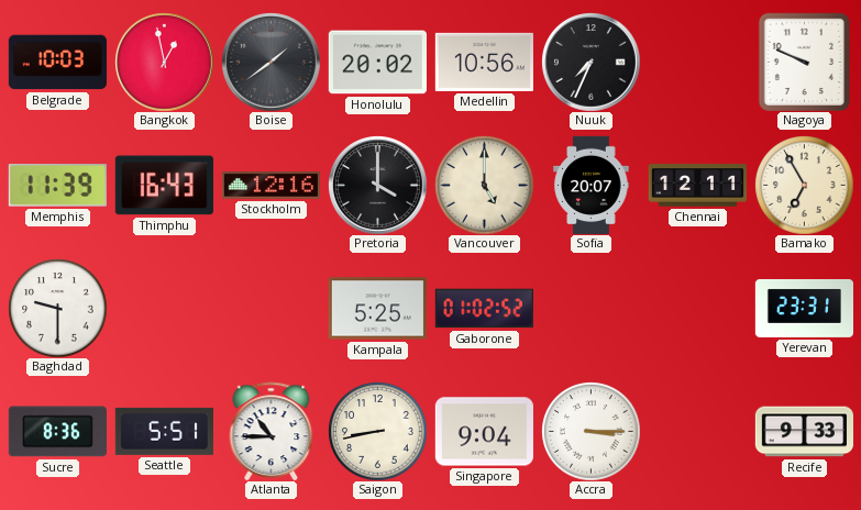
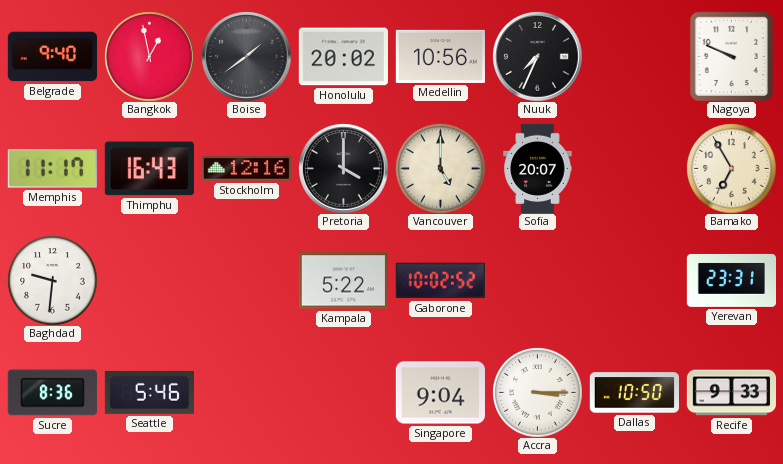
Belgrade: 10:03 -> 9:40
Memphis: 11:39 -> 11:17
Chennai: 12:11 -> none
Baghdad: 9:30 -> 9:31
Kampala: 5:25 -> 5:22
Gaborone: 01:02 -> 10:02
Seattle: 5:51 -> 5:46
Atlanta: 10:45 -> none
Saigon: 8:43 -> none
Dallas: none -> 10:50
